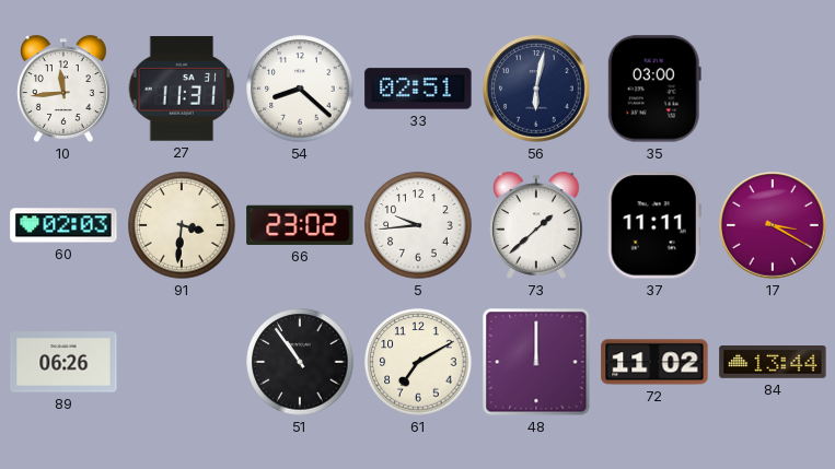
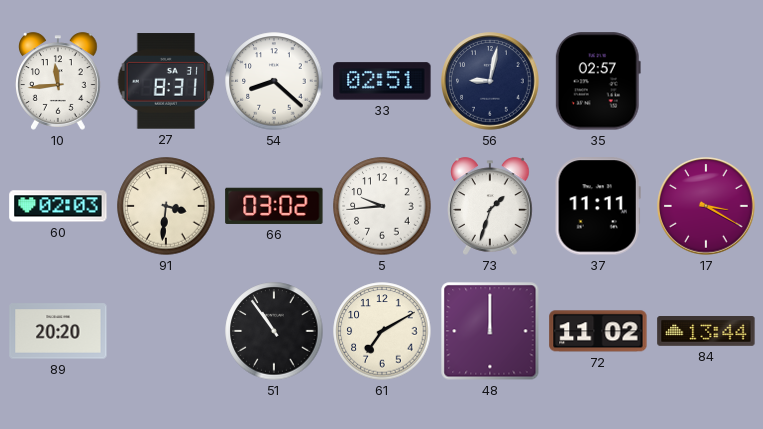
27: 11:31 -> 8:31
56: 6:02 -> 9:02
35: 03:00 -> 02:57
66: 23:02 -> 03:02
73: 1:38 -> 1:33
89: 06:26 -> 20:20
